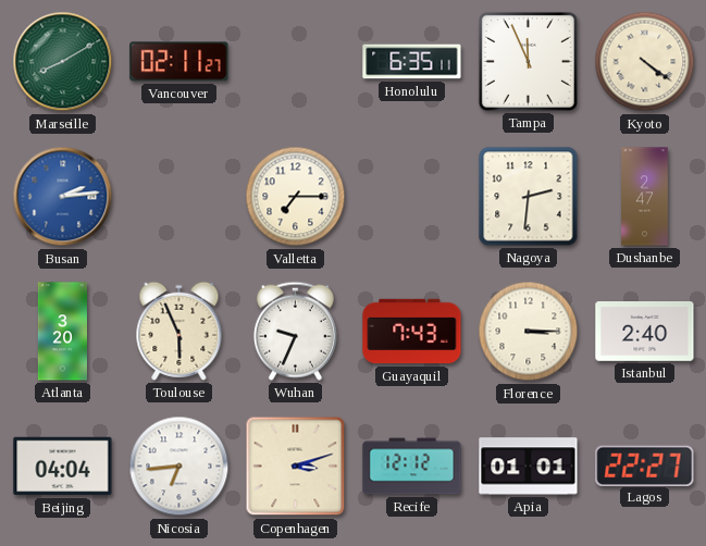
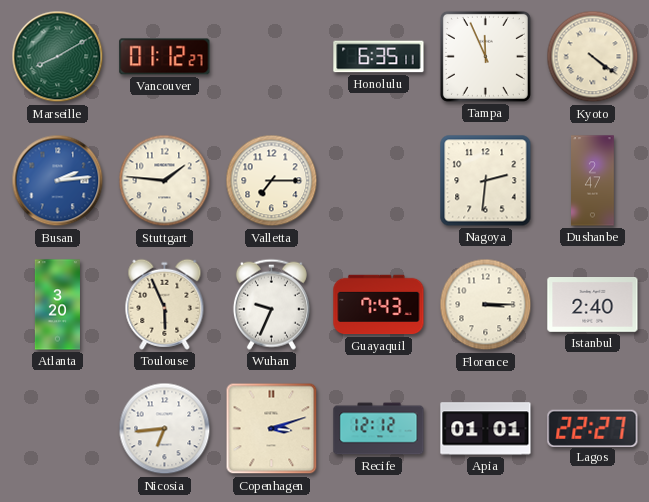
Vancouver: 02:11 -> 01:12
Stuttgart: none -> 1:46
Beijing: 04:04 -> none
